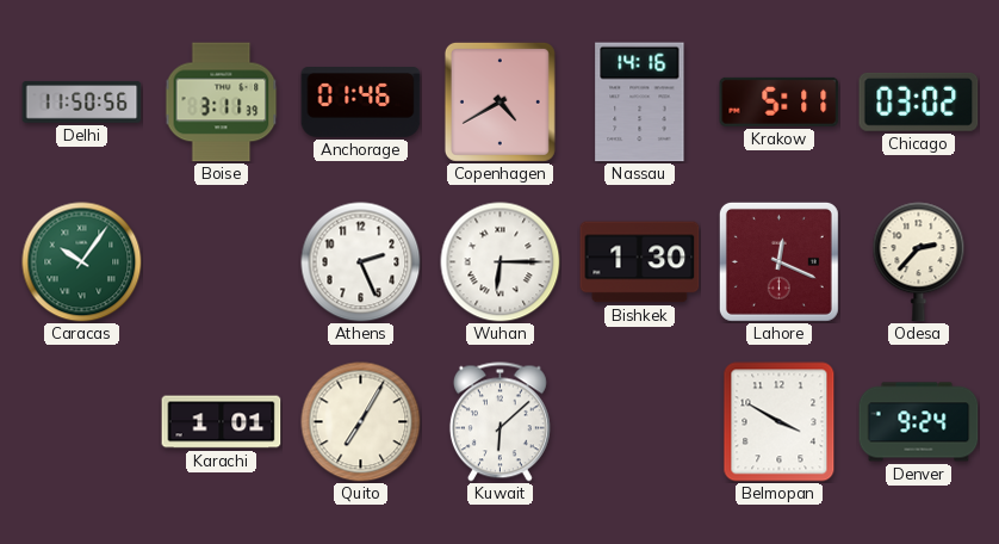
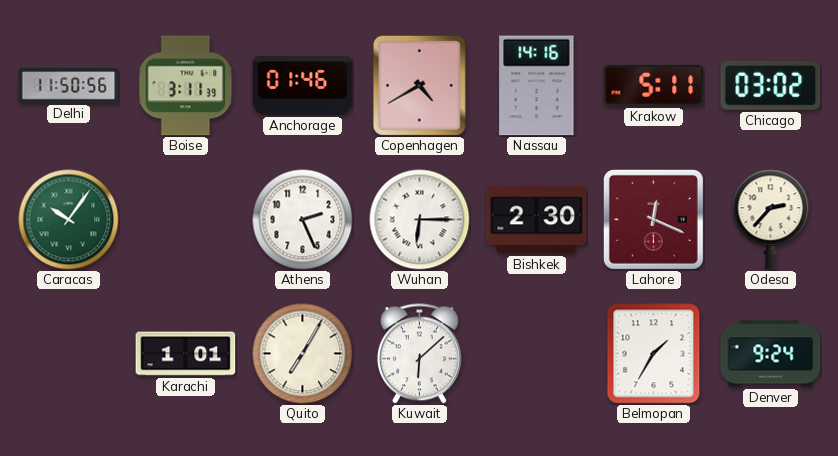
Bishkek: 1:30 -> 2:30
Belmopan: 3:50 -> 1:35
